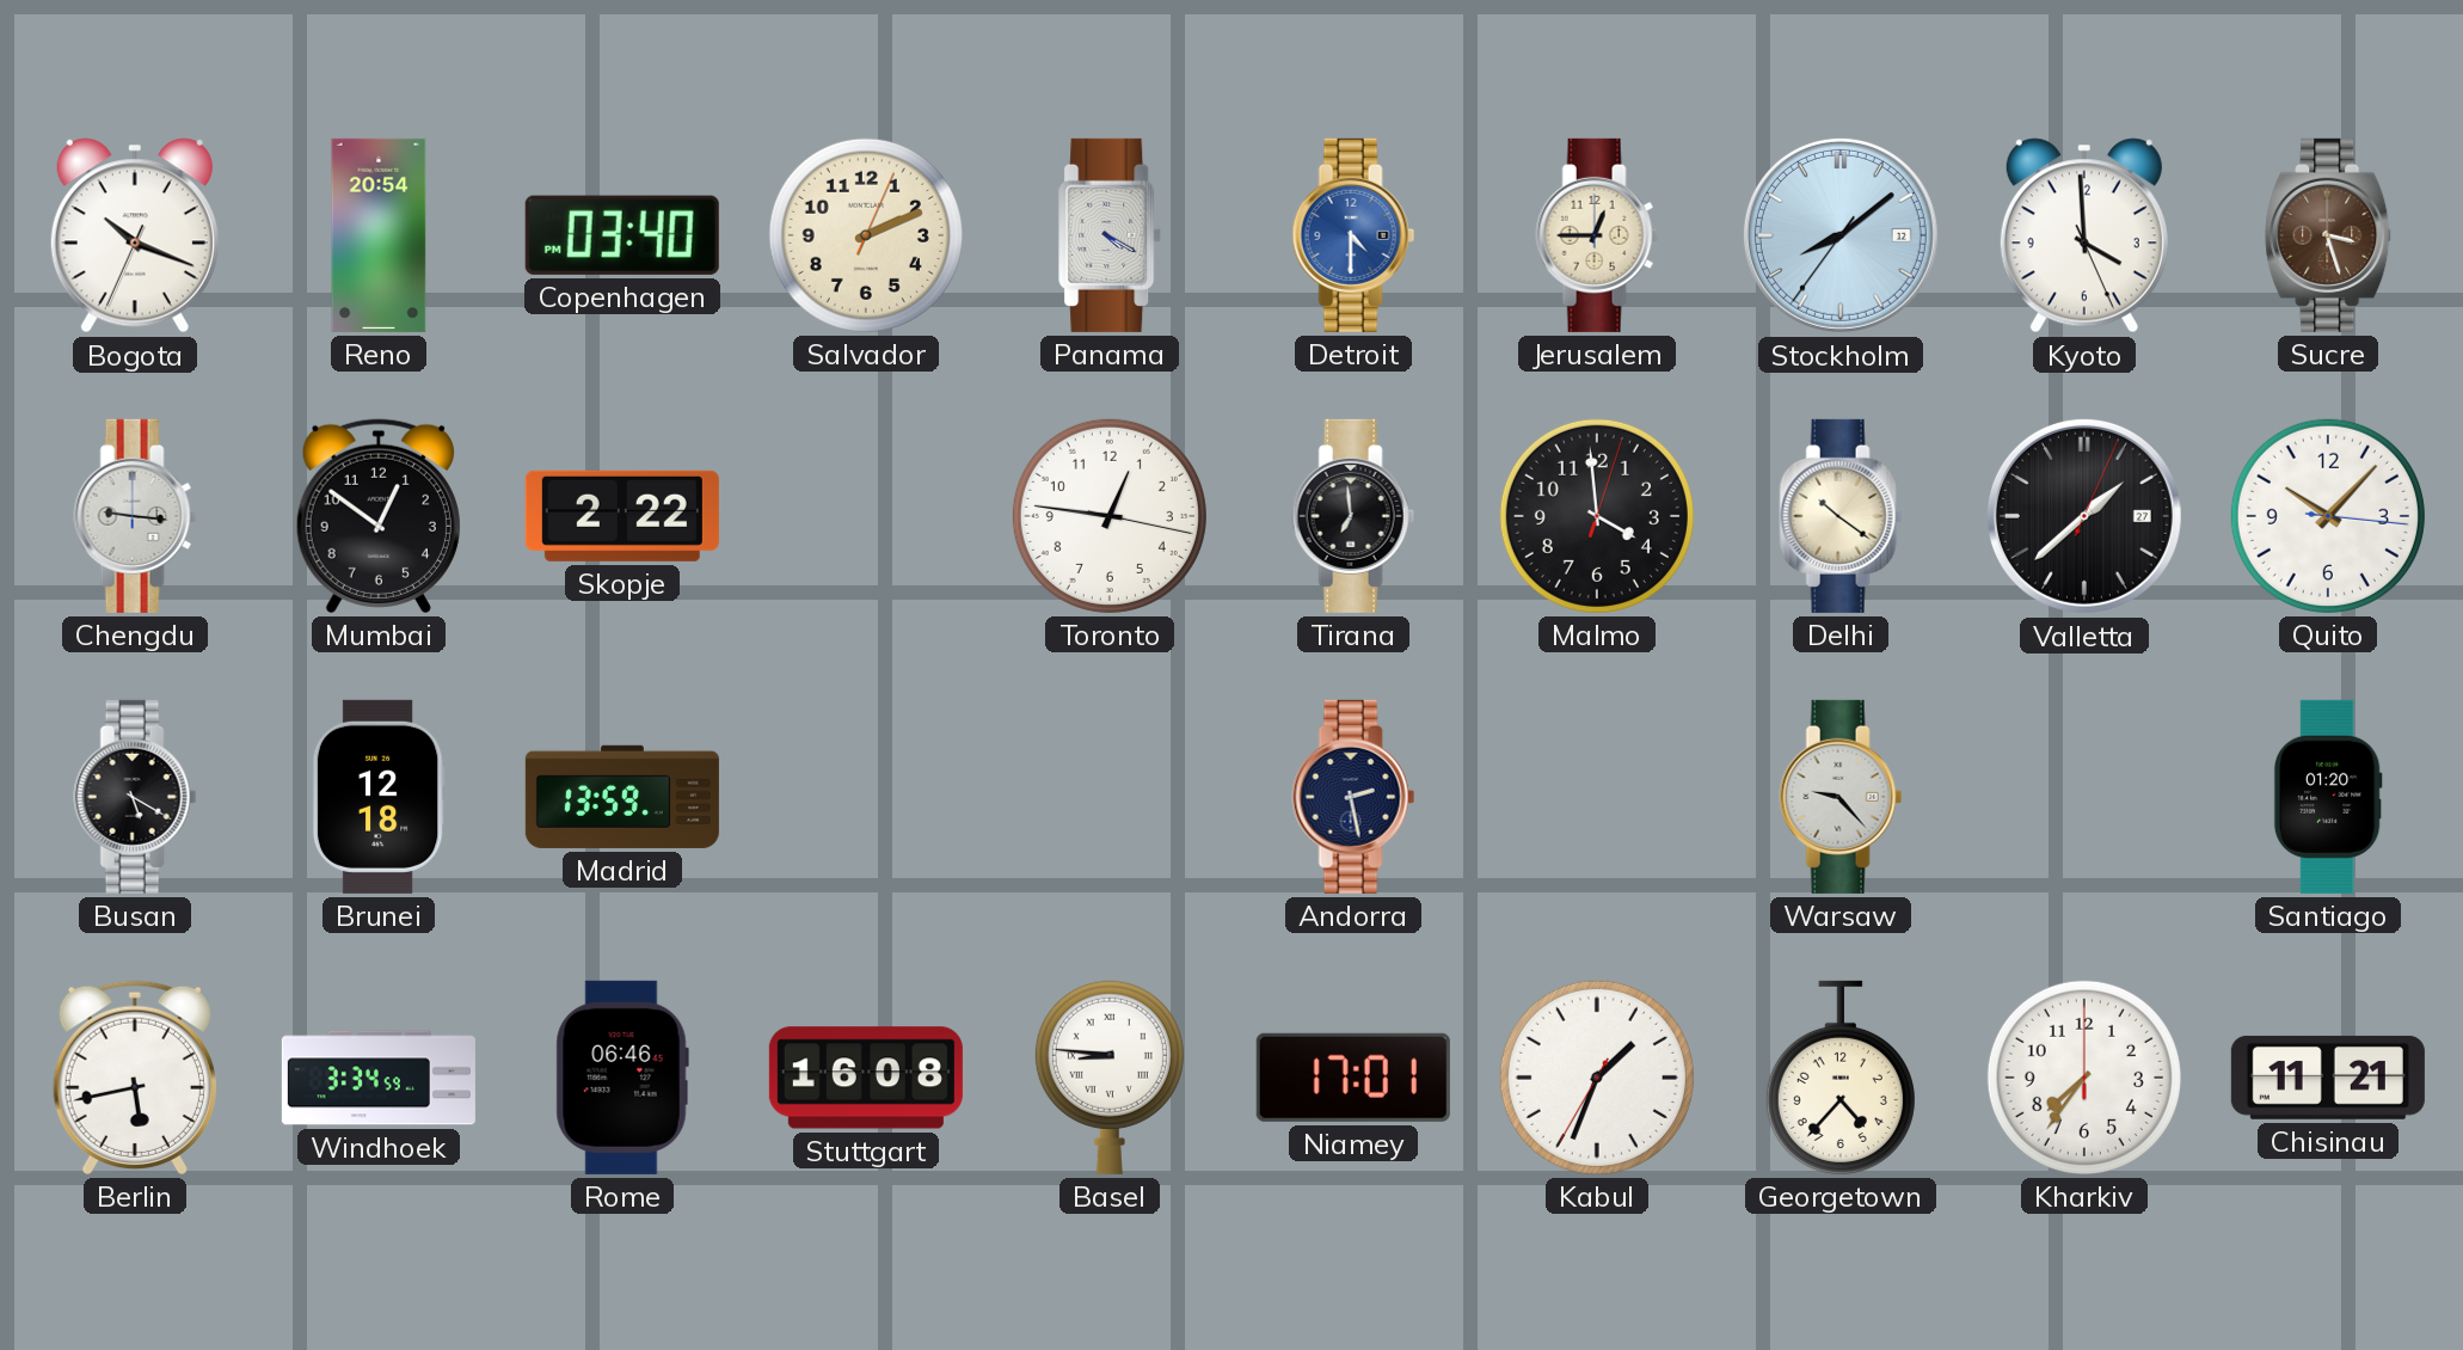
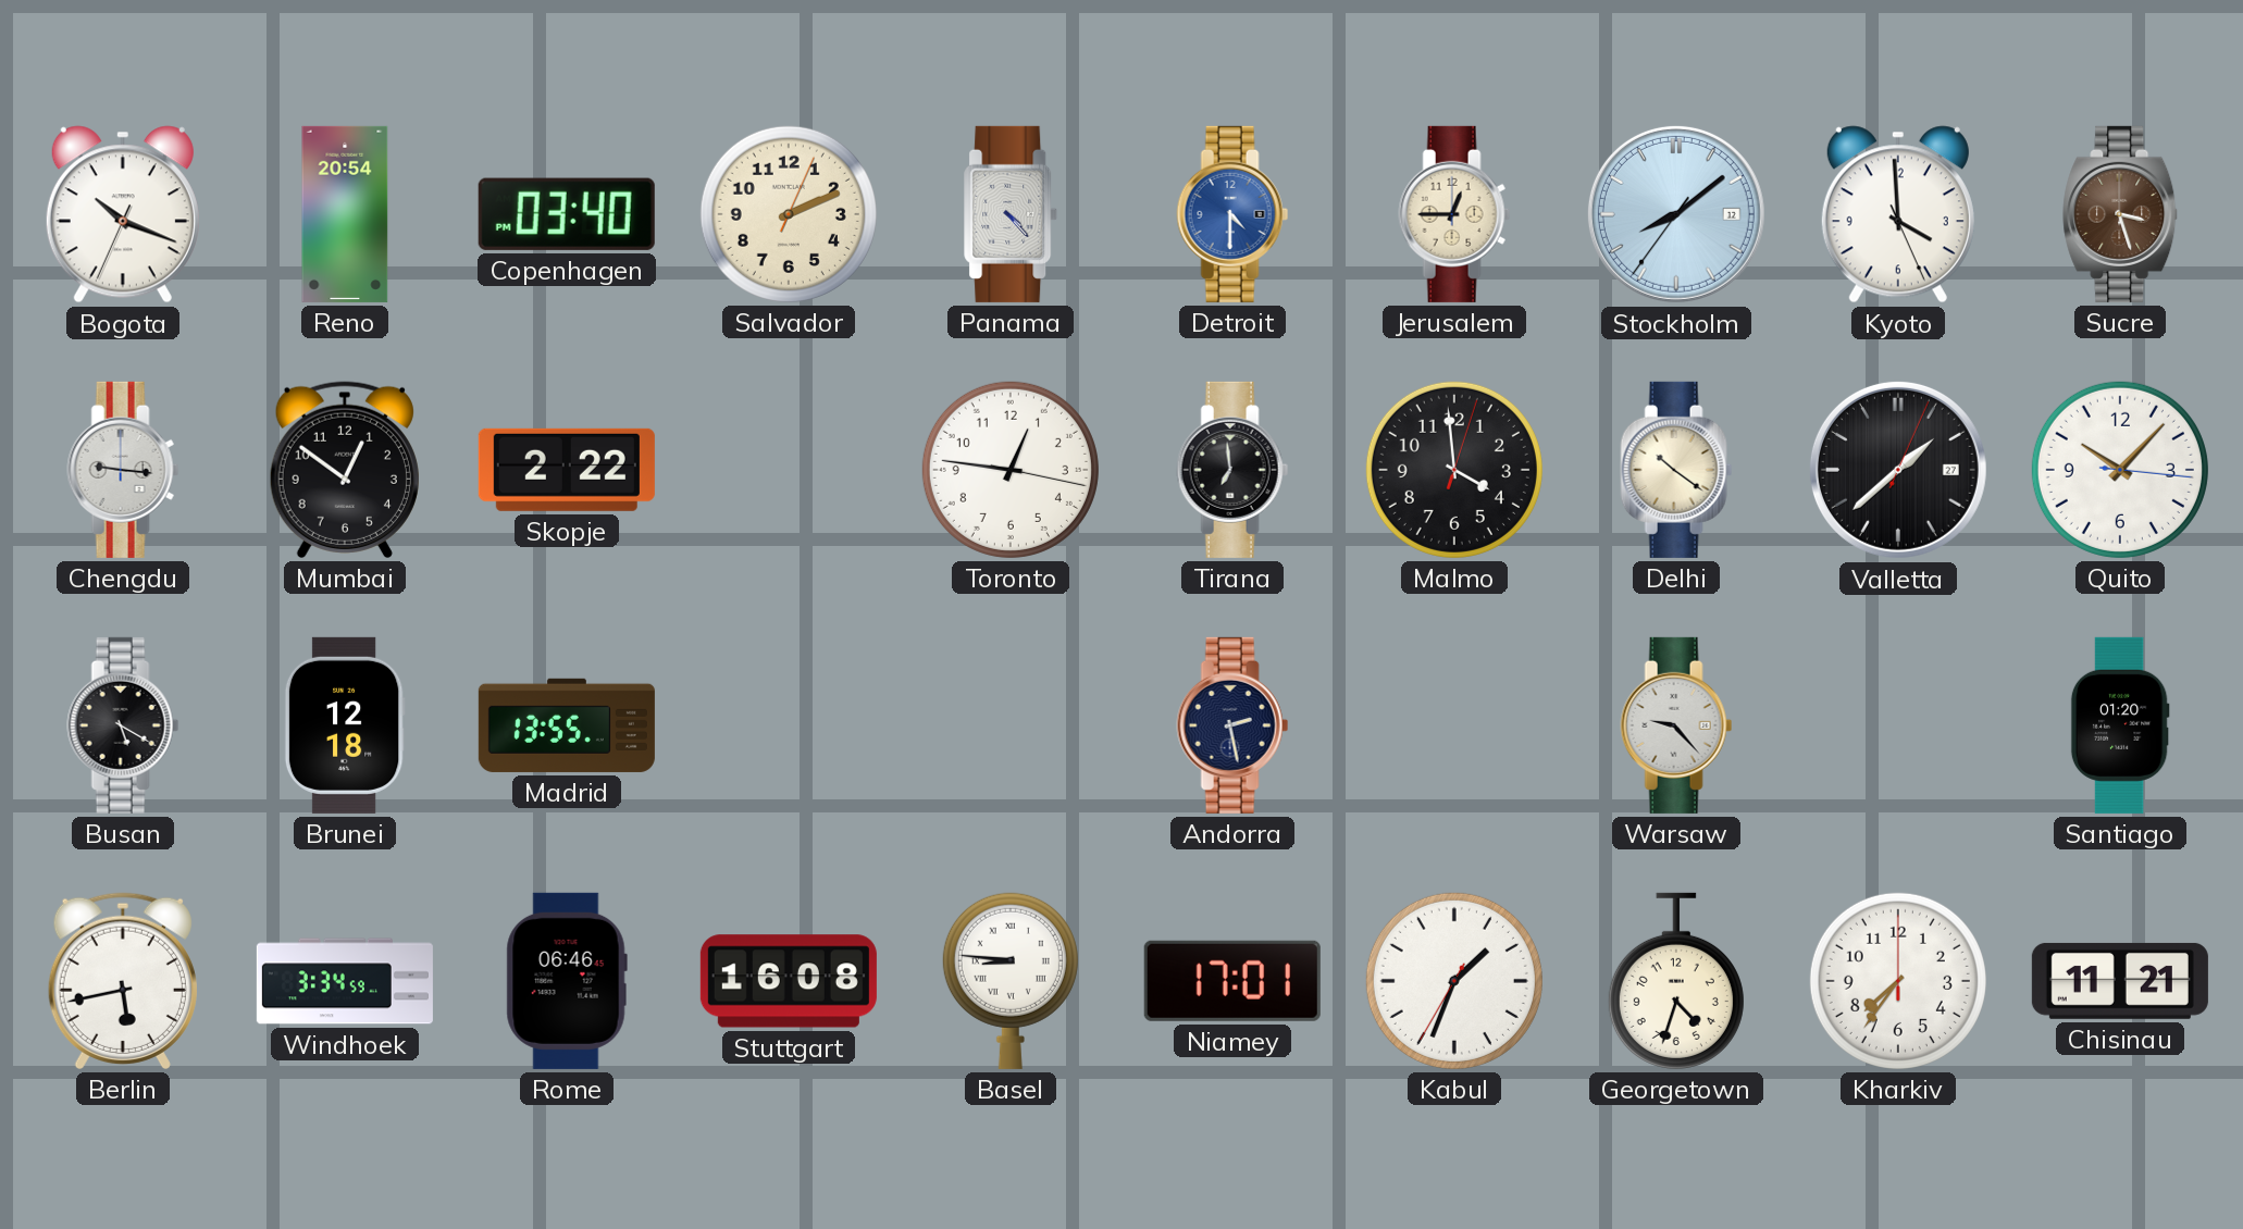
Panama: 4:20 -> 4:23
Madrid: 13:59 -> 13:55
Georgetown: 4:37 -> 4:33
